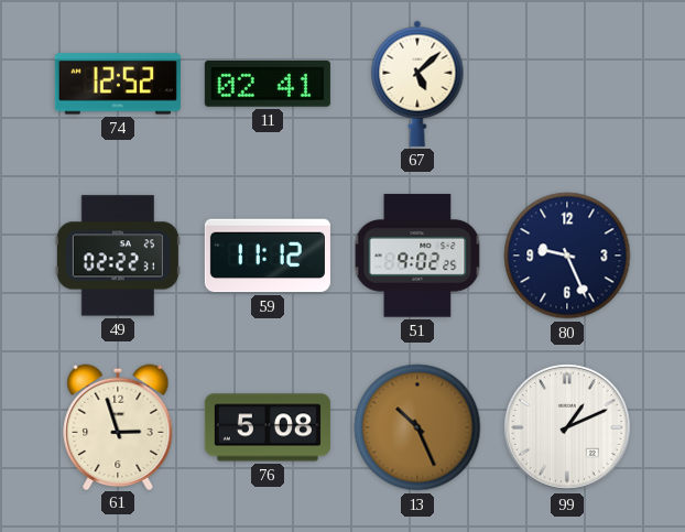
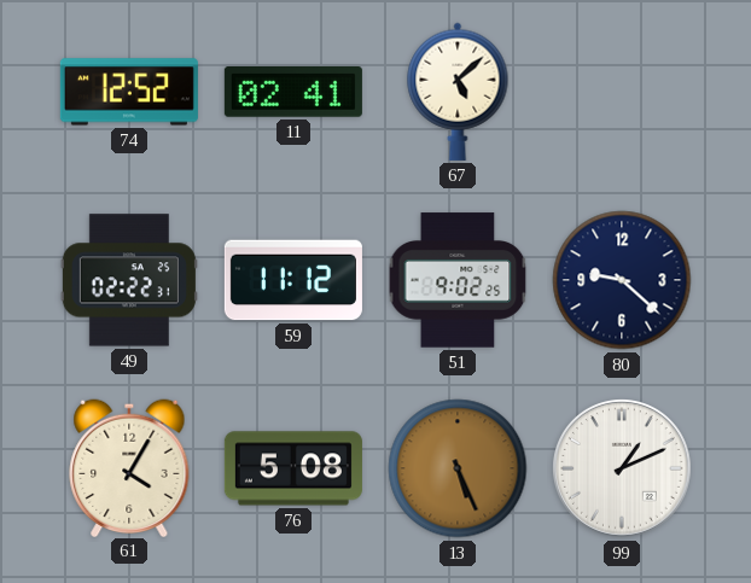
80: 9:26 -> 9:22
61: 2:57 -> 4:05
13: 10:26 -> 5:26
